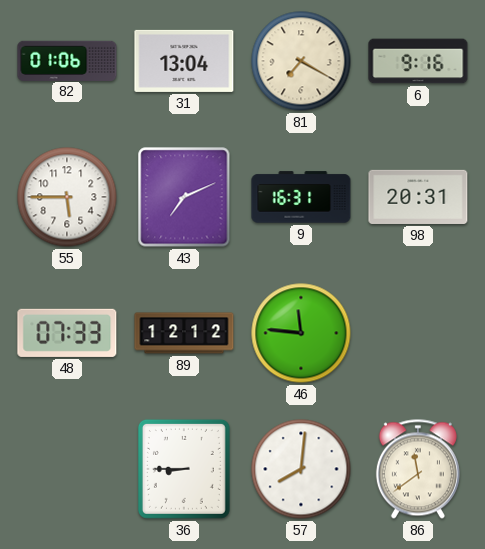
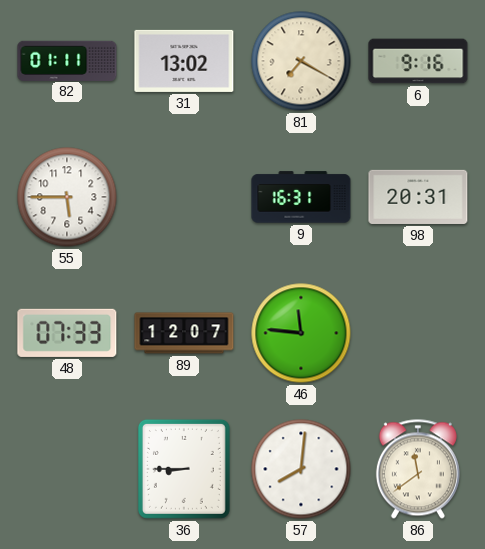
82: 01:06 -> 01:11
31: 13:04 -> 13:02
43: 7:11 -> none
89: 12:12 -> 12:07
